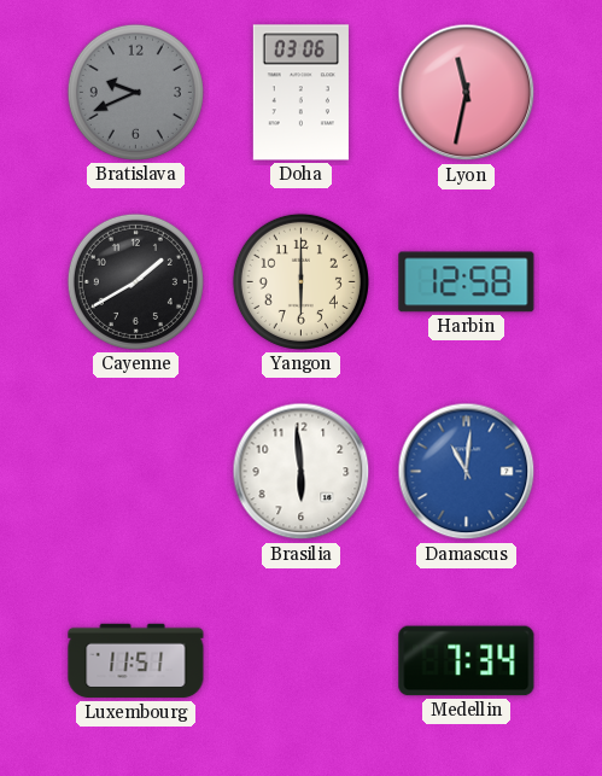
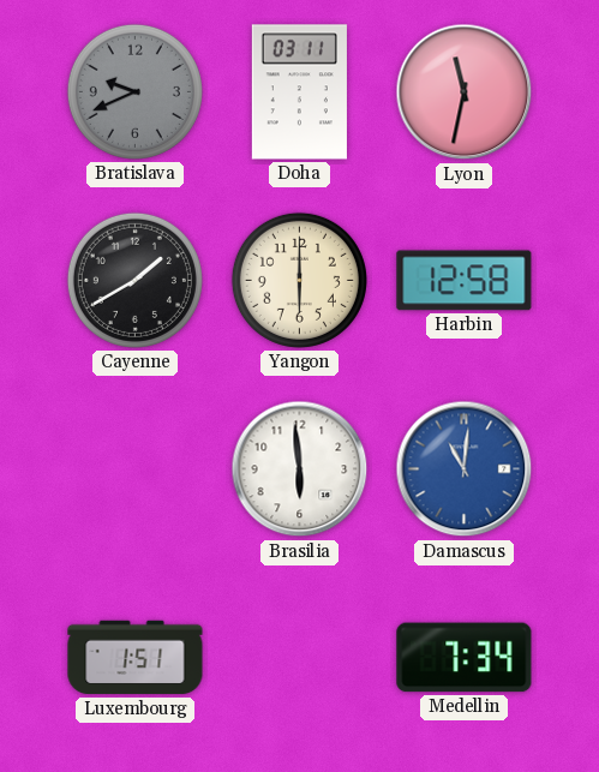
Doha: 03:06 -> 03:11
Luxembourg: 11:51 -> 1:51
